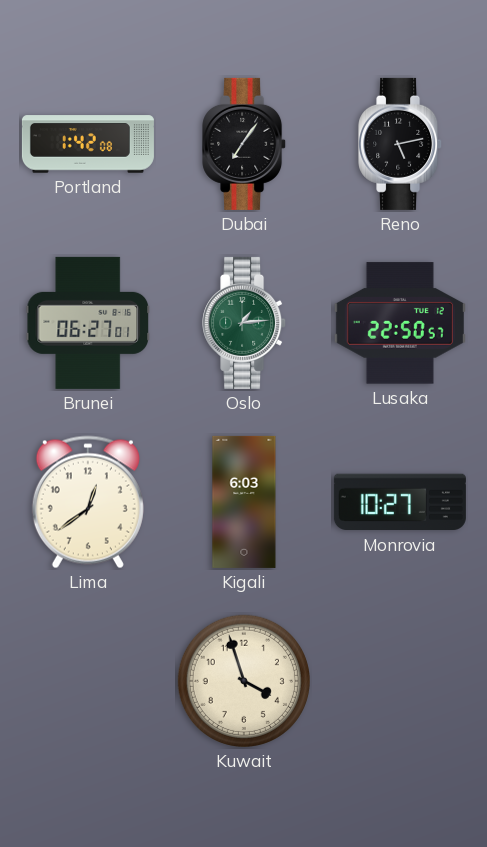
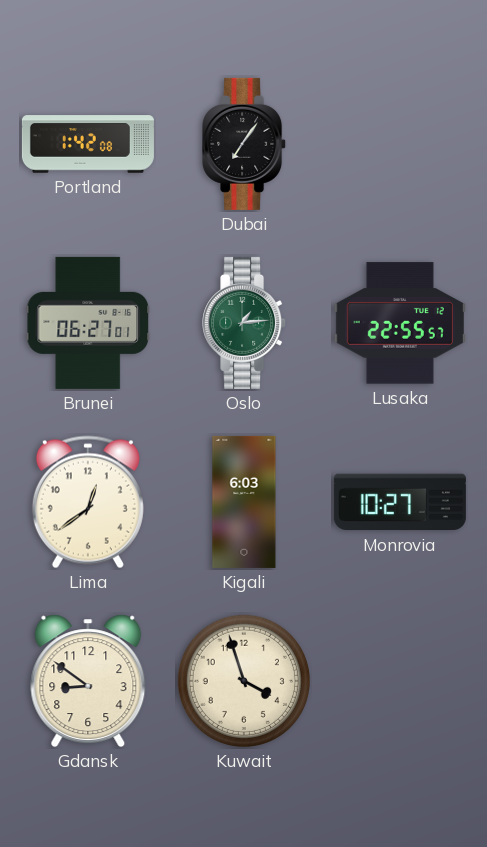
Reno: 5:13 -> none
Lusaka: 22:50 -> 22:55
Gdansk: none -> 8:51
